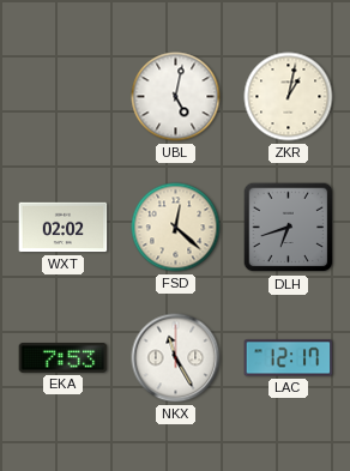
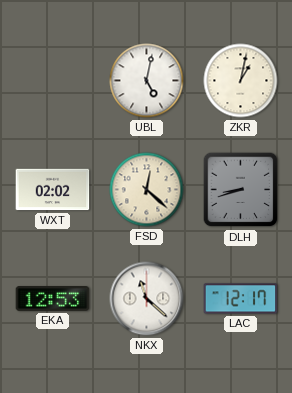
DLH: 6:42 -> 8:42
EKA: 7:53 -> 12:53
NKX: 11:25 -> 11:22
